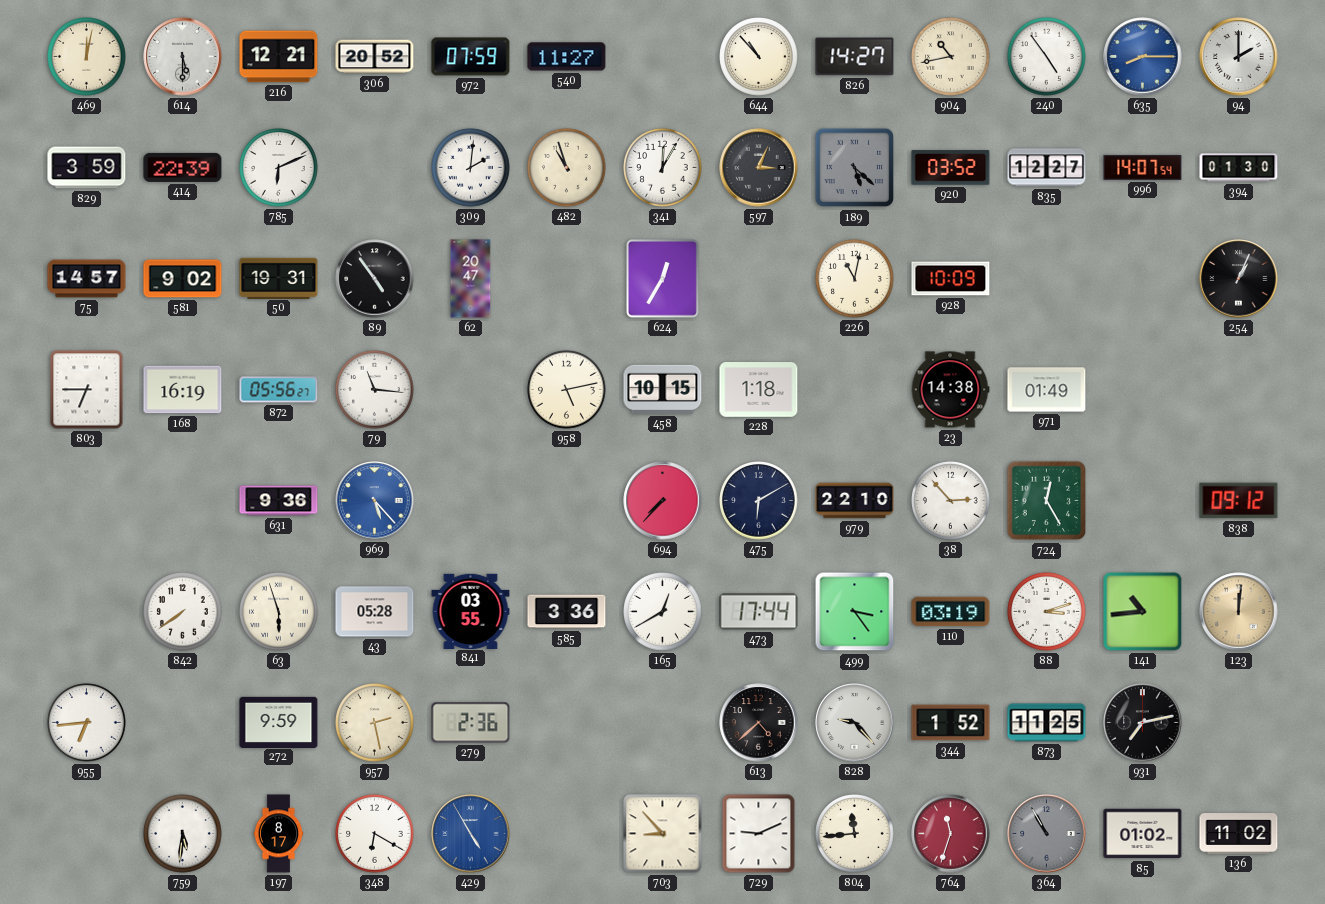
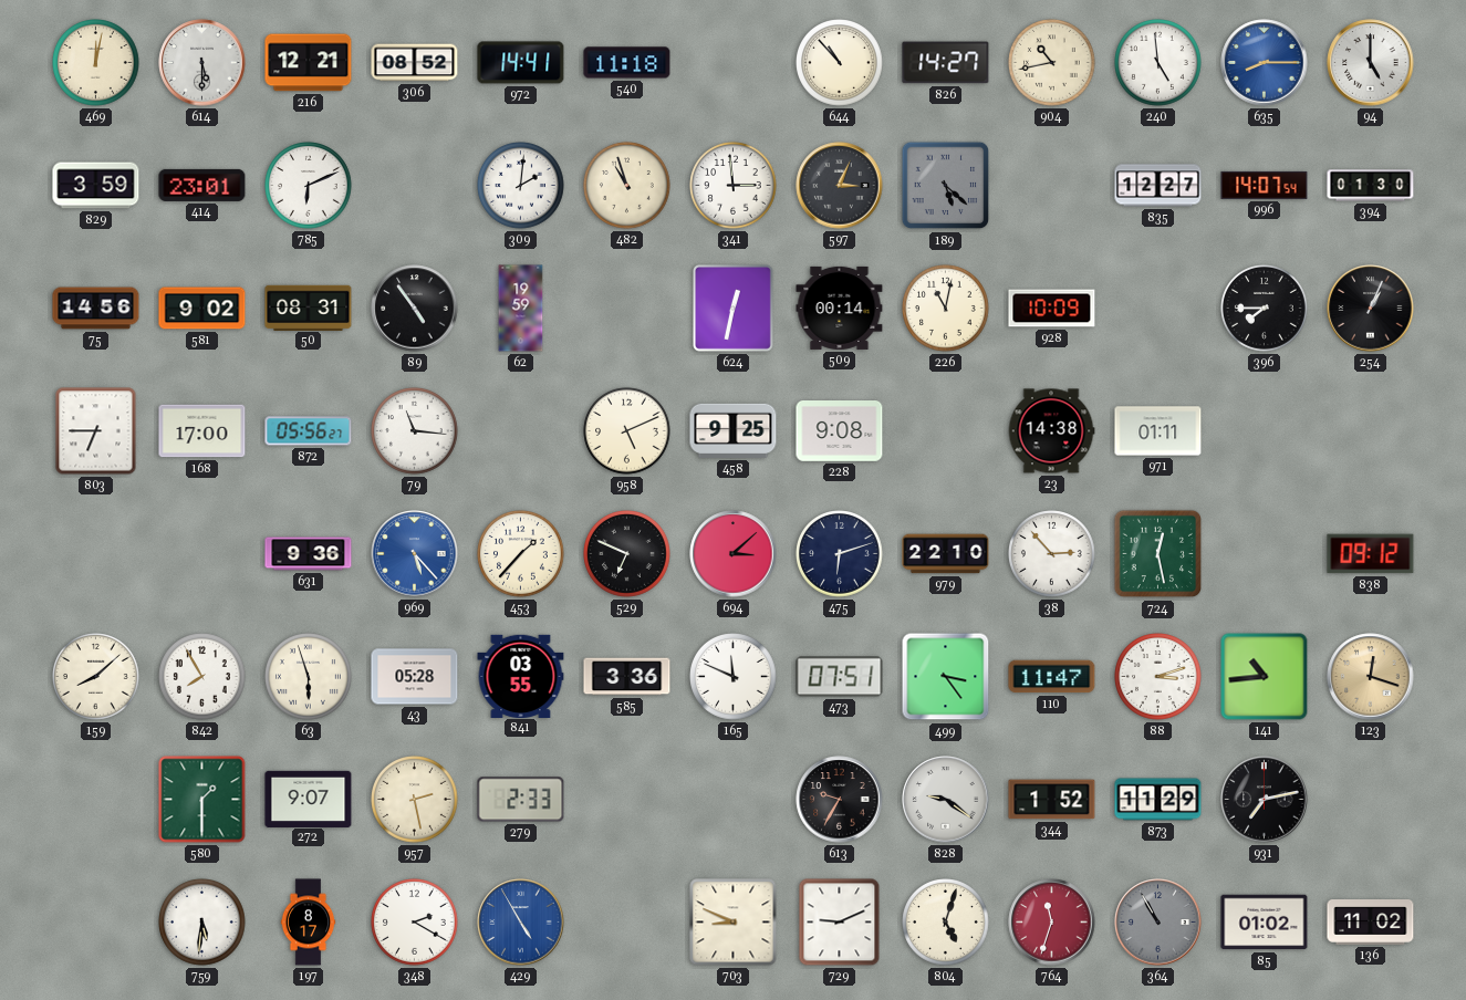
306: 20:52 -> 08:52
972: 07:59 -> 14:41
540: 11:27 -> 11:18
240: 4:54 -> 4:59
94: 2:00 -> 5:00
414: 22:39 -> 23:01
341: 12:05 -> 2:59
920: 03:52 -> none
75: 14:57 -> 14:56
50: 19:31 -> 08:31
62: 20:47 -> 19:59
624: 12:35 -> 12:32
509: none -> 00:14
396: none -> 7:45
168: 16:19 -> 17:00
958: 5:13 -> 5:11
458: 10:15 -> 9:25
228: 1:18 -> 9:08
971: 01:49 -> 01:11
453: none -> 1:37
529: none -> 6:49
694: 7:37 -> 3:08
475: 6:10 -> 6:12
724: 12:25 -> 12:28
159: none -> 8:08
842: 7:39 -> 7:55
165: 12:40 -> 11:49
473: 17:44 -> 07:51
110: 03:19 -> 11:47
123: 12:01 -> 12:18
955: 6:44 -> none
580: none -> 1:30
272: 9:59 -> 9:07
279: 2:36 -> 2:33
613: 4:38 -> 9:35
828: 9:23 -> 9:21
873: 11:25 -> 11:29
348: 6:20 -> 2:20
703: 8:53 -> 8:49
804: 11:44 -> 5:03
